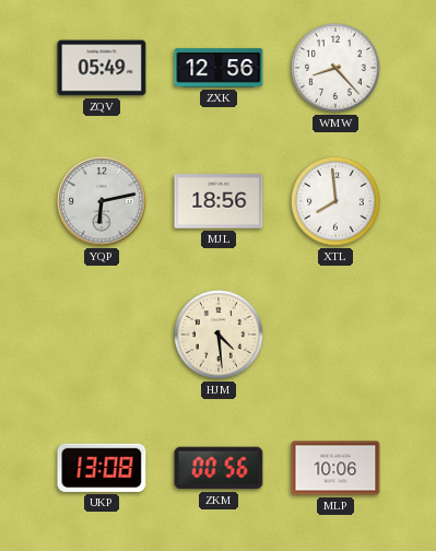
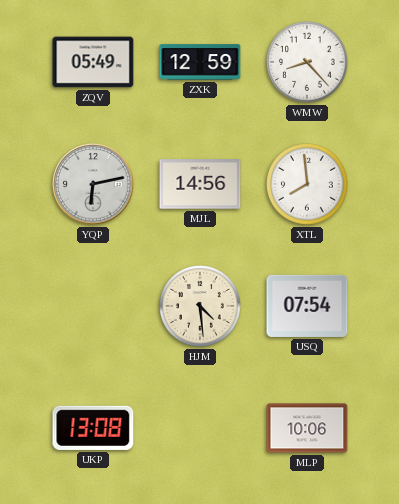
ZXK: 12:56 -> 12:59
MJL: 18:56 -> 14:56
USQ: none -> 07:54
ZKM: 00:56 -> none
